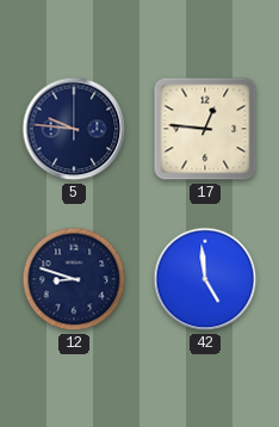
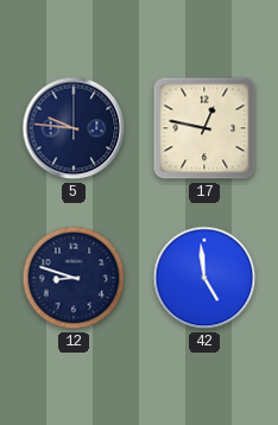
17: 12:46 -> 12:47
